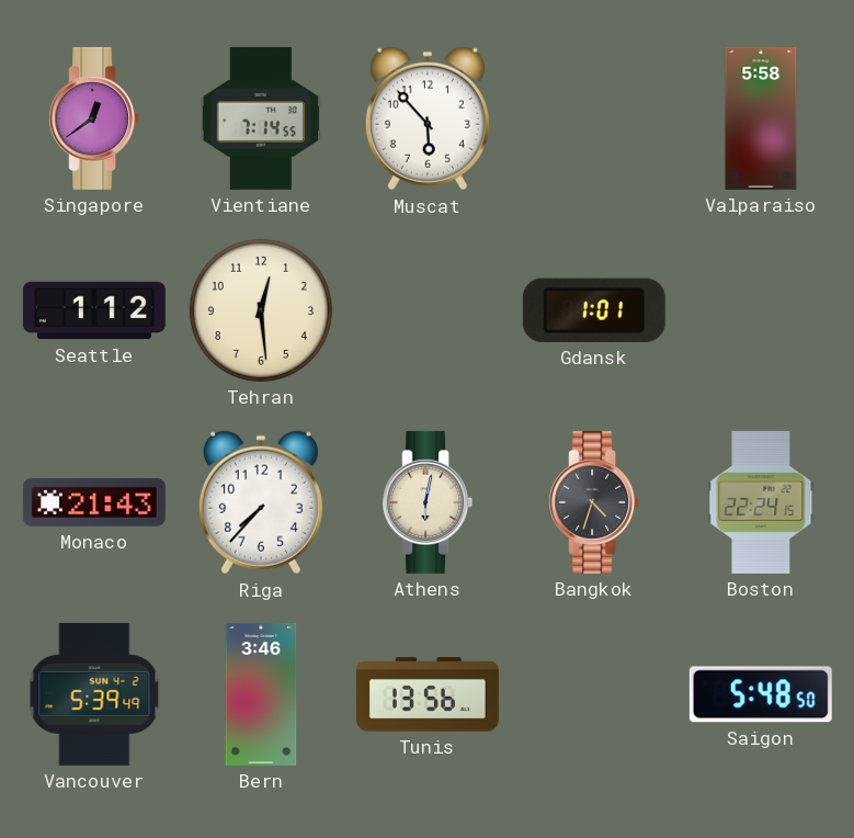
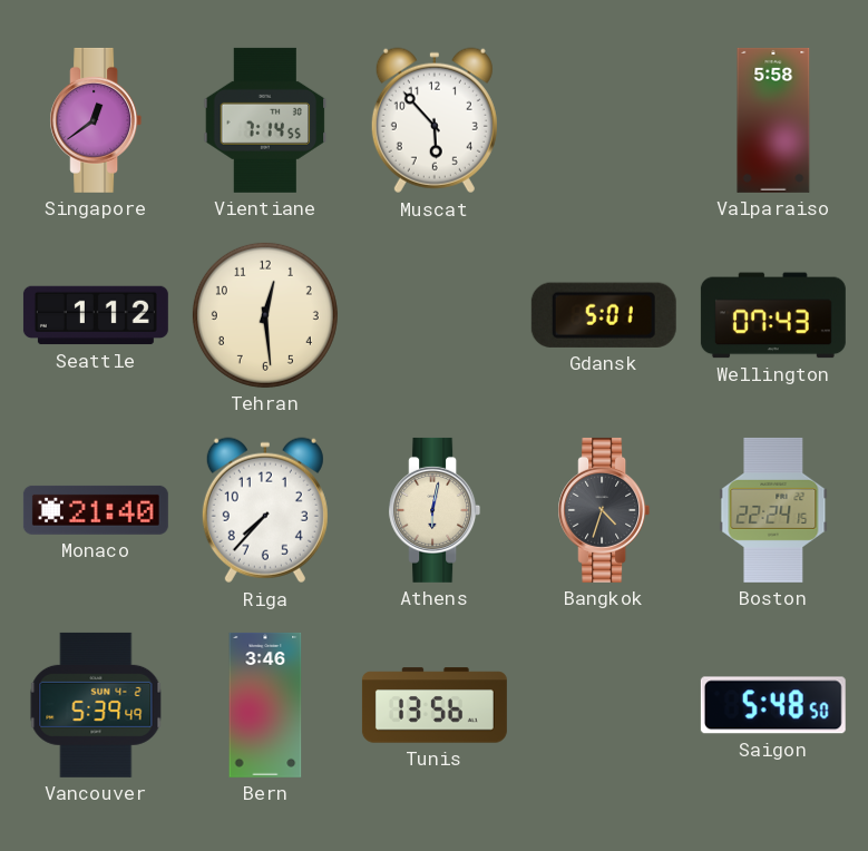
Gdansk: 1:01 -> 5:01
Wellington: none -> 07:43
Monaco: 21:43 -> 21:40
